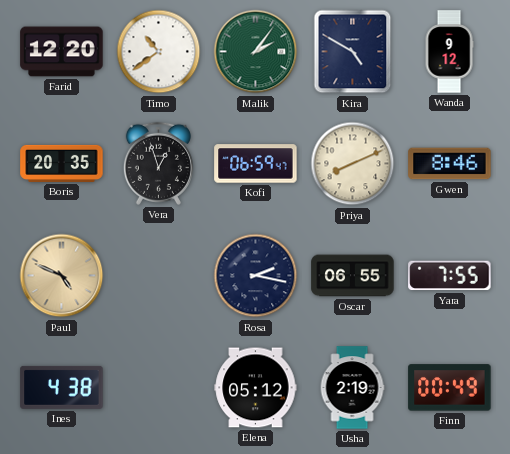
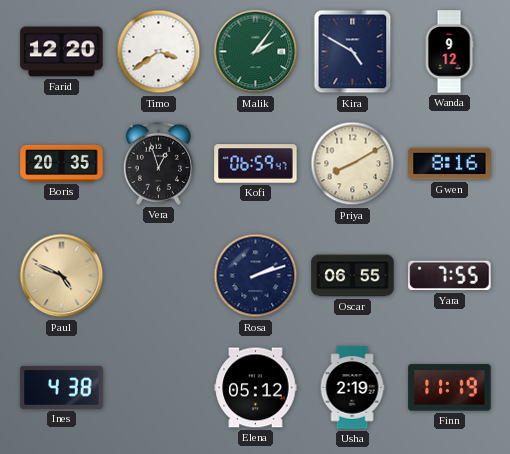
Timo: 10:39 -> 3:39
Priya: 8:11 -> 8:10
Gwen: 8:46 -> 8:16
Rosa: 2:17 -> 2:12
Finn: 00:49 -> 11:19
